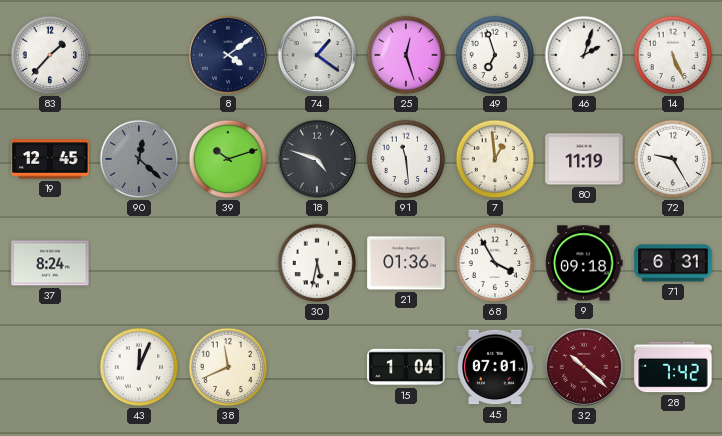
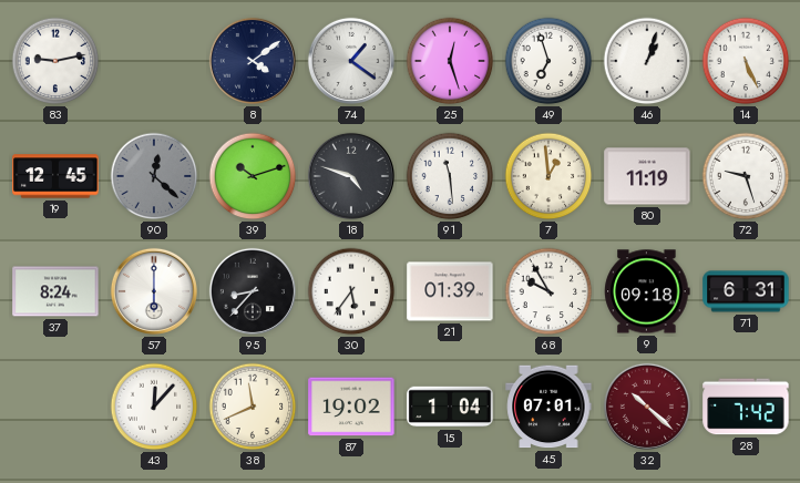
83: 1:37 -> 9:13
46: 2:03 -> 1:03
72: 9:25 -> 9:27
57: none -> 6:00
95: none -> 8:37
30: 5:32 -> 5:36
21: 01:36 -> 01:39
68: 3:55 -> 9:55
43: 12:04 -> 12:07
87: none -> 19:02
